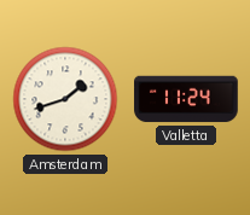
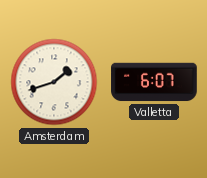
Valletta: 11:24 -> 6:07
